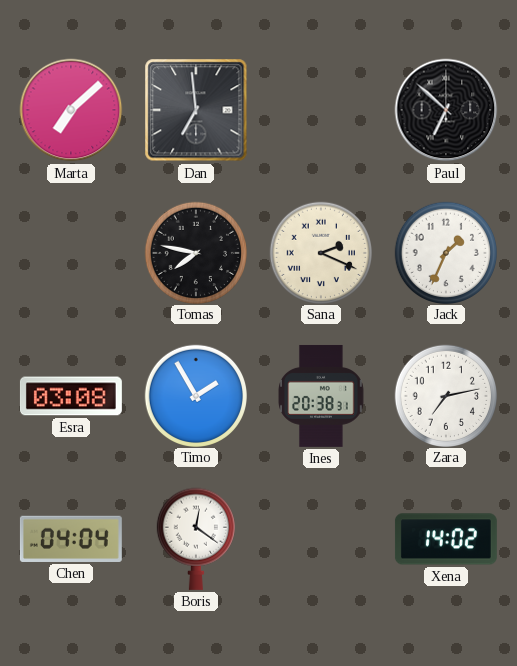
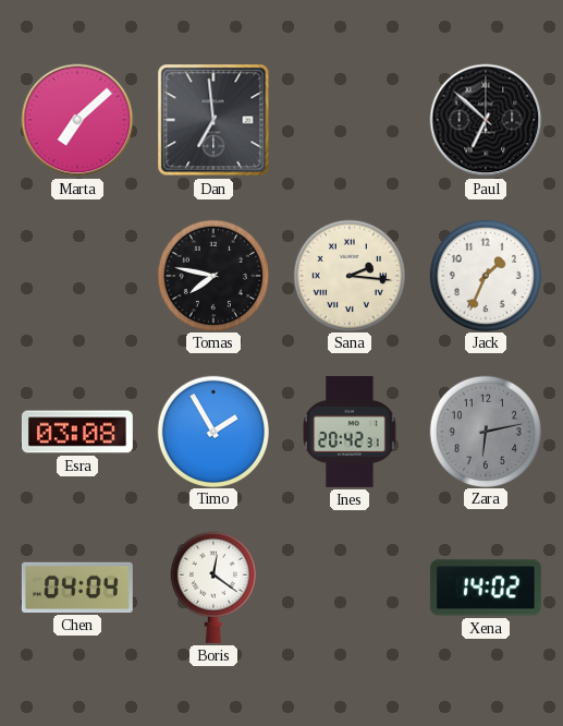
Sana: 2:19 -> 2:16
Ines: 20:38 -> 20:42
Zara: 7:13 -> 6:13
Zara dial: white -> grey
